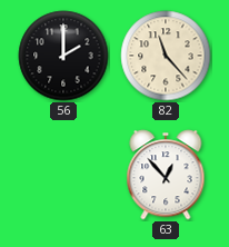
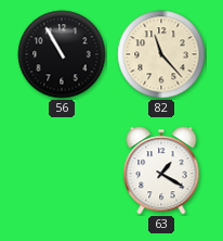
56: 2:00 -> 10:55
63: 12:53 -> 1:20
